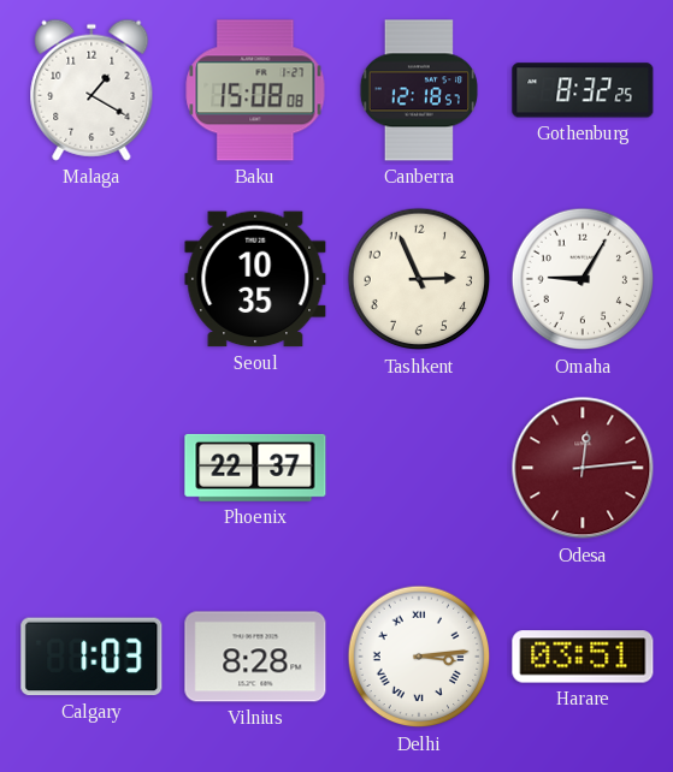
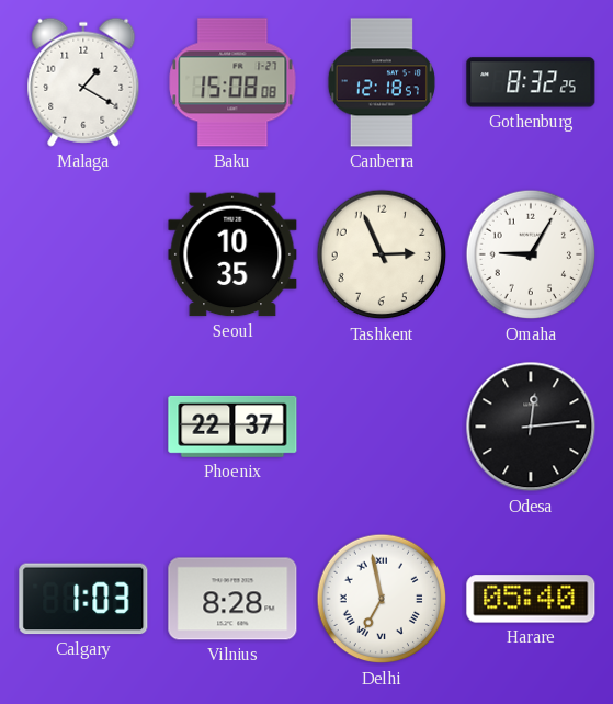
Odesa dial: burgundy -> black
Delhi: 3:14 -> 6:58
Harare: 03:51 -> 05:40
